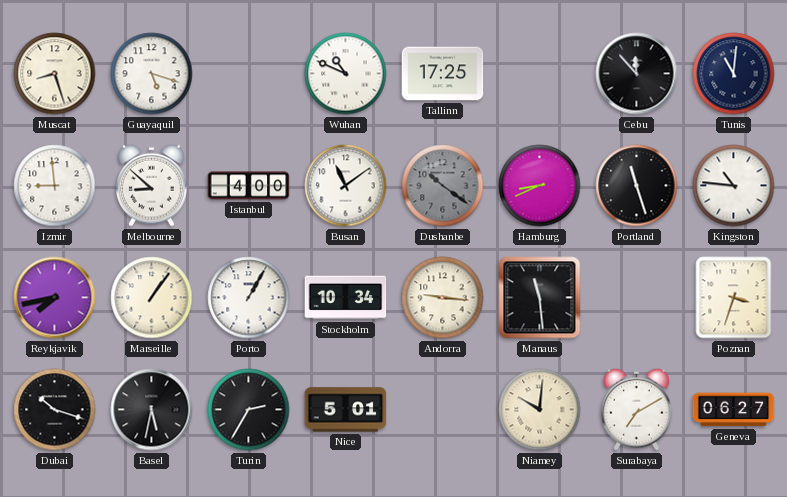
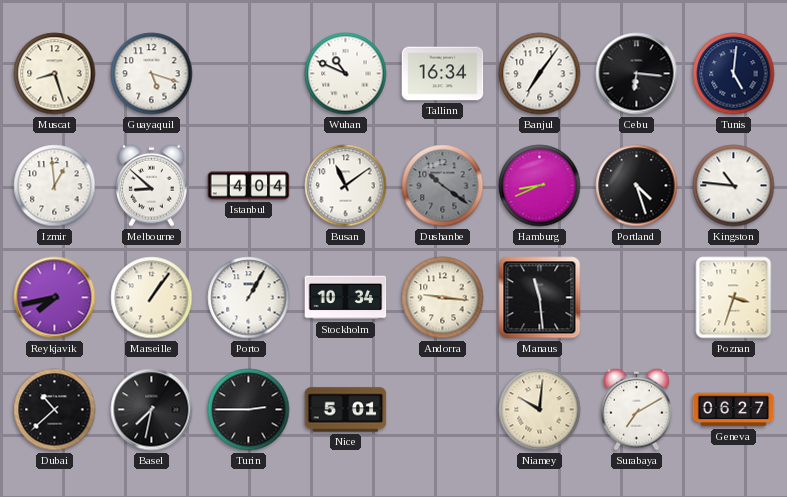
Tallinn: 17:25 -> 16:34
Banjul: none -> 7:06
Cebu: 11:53 -> 6:16
Tunis: 11:01 -> 5:01
Izmir: 8:59 -> 12:59
Istanbul: 4:00 -> 4:04
Portland: 11:27 -> 4:27
Dubai: 10:18 -> 10:38
Basel: 5:32 -> 7:32
Turin: 2:35 -> 2:45
